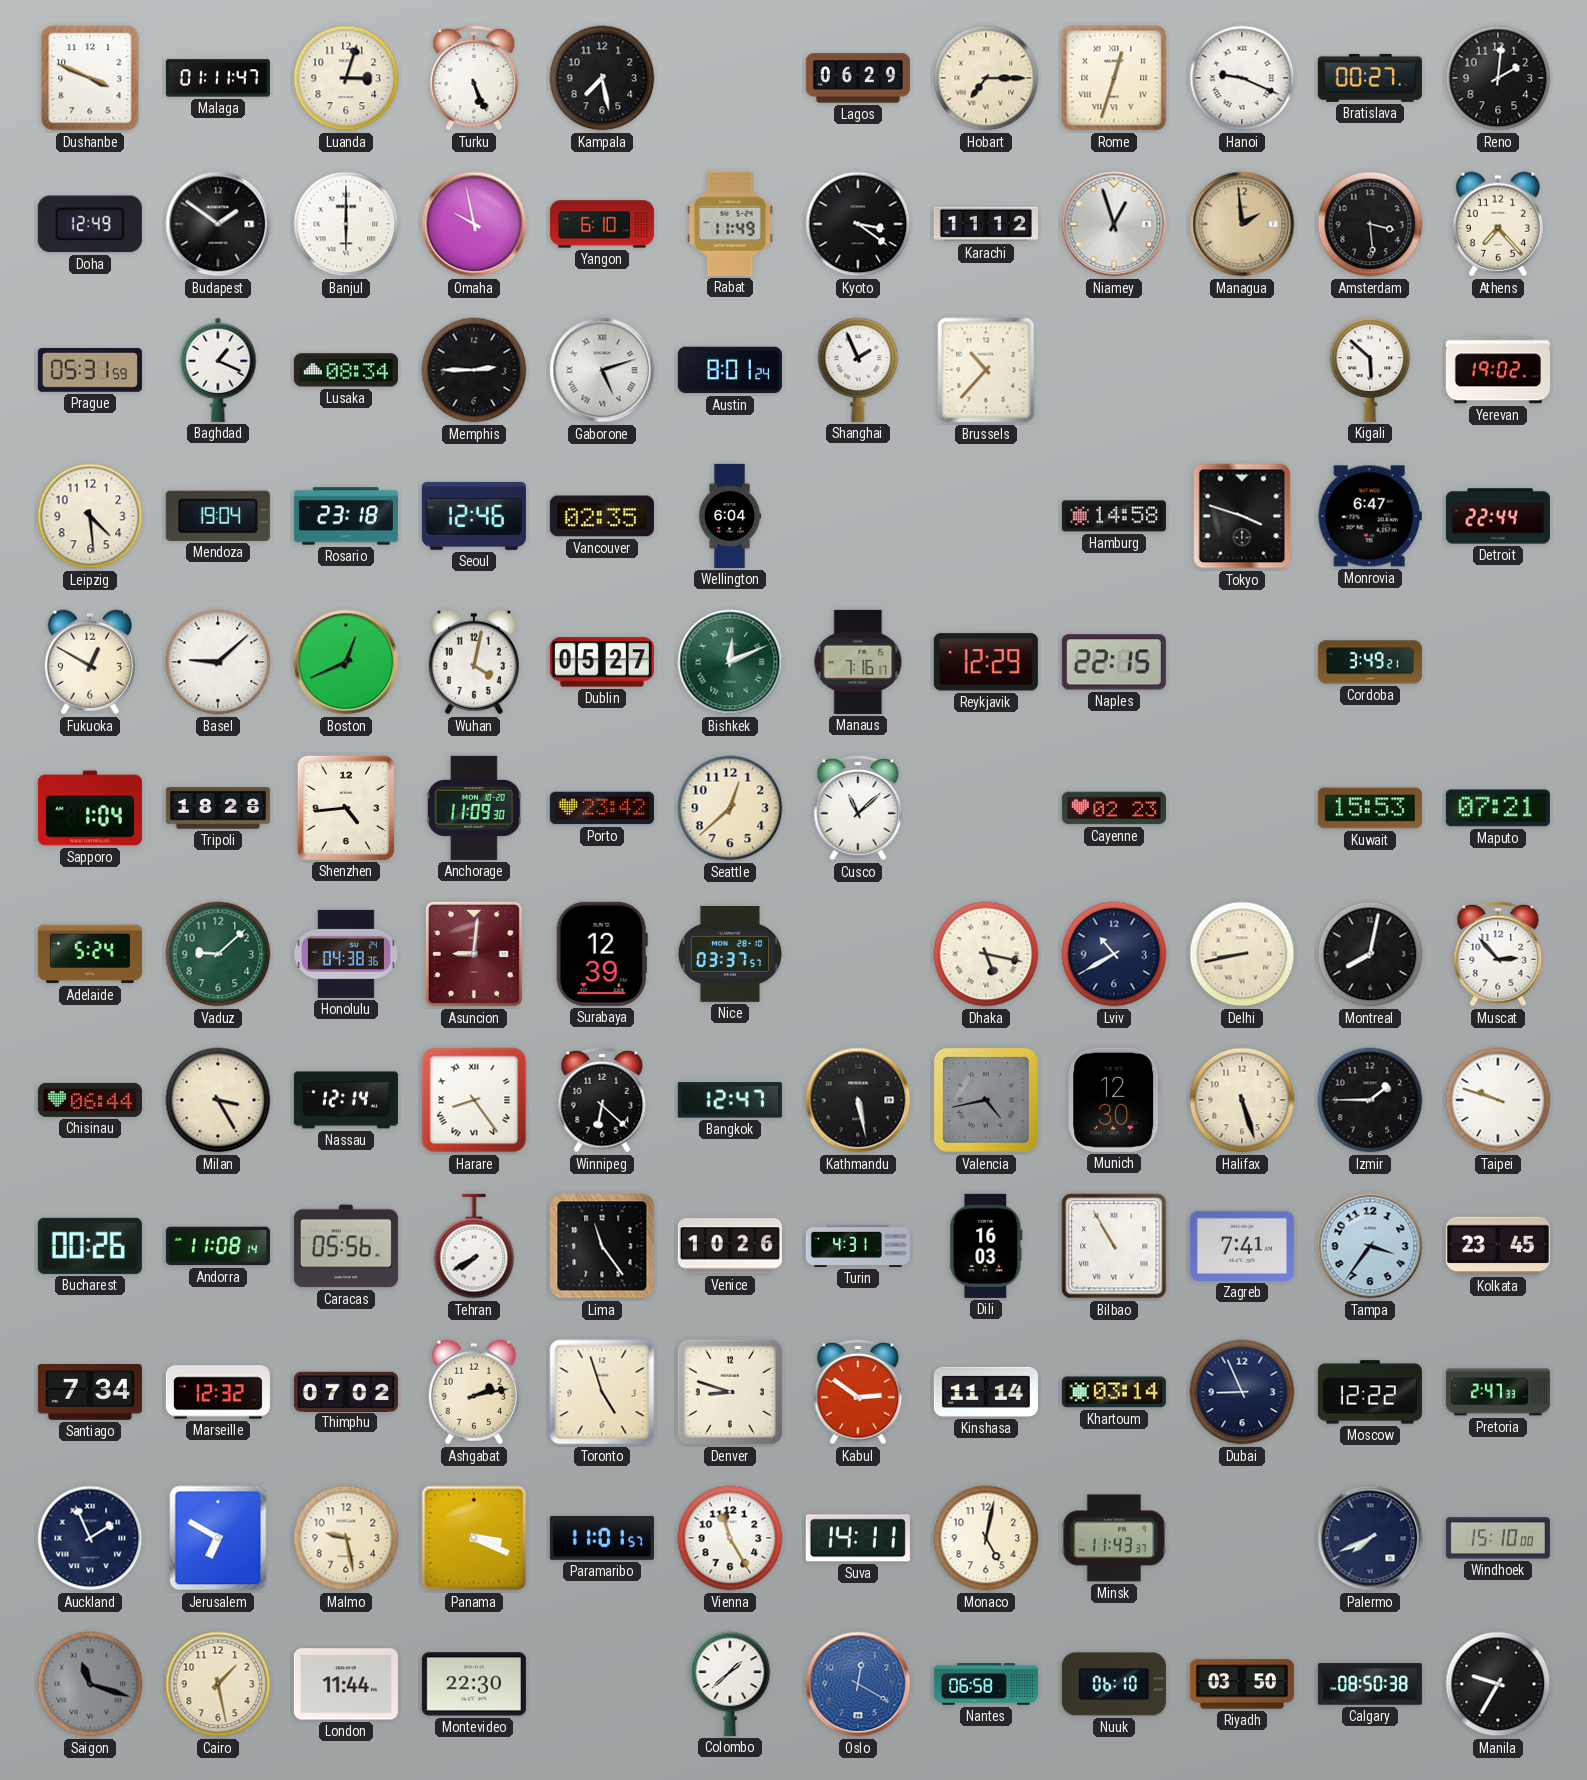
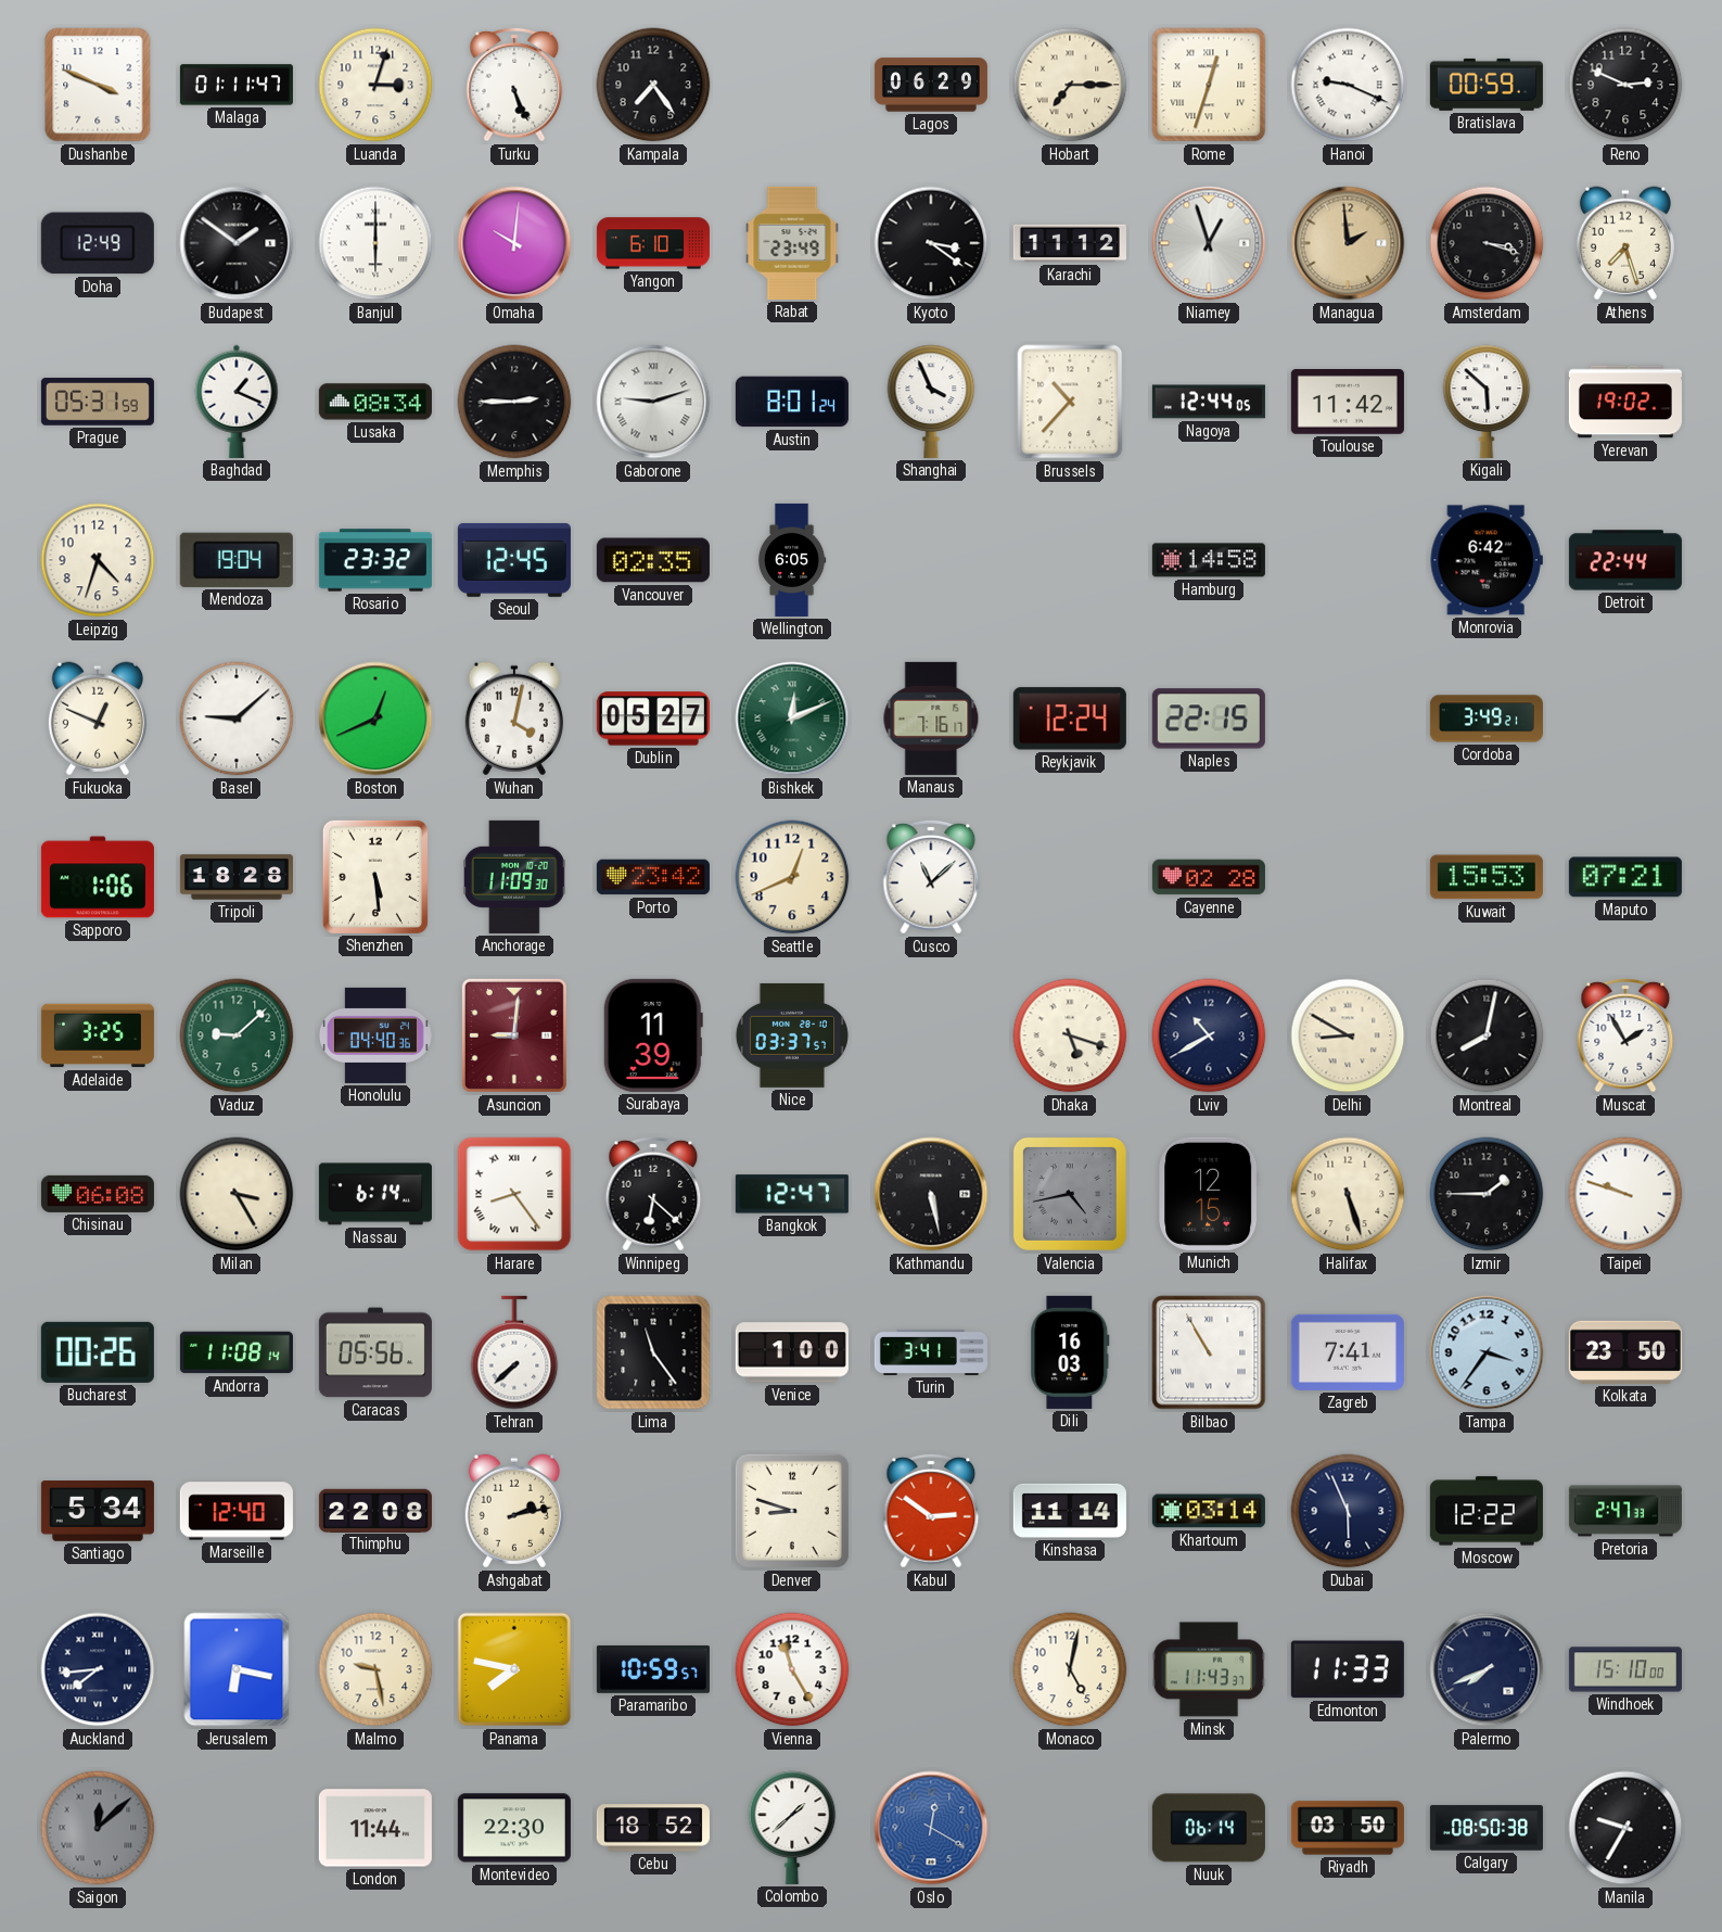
Kampala: 7:28 -> 7:24
Bratislava: 00:27 -> 00:59
Reno: 2:01 -> 2:49
Omaha: 9:58 -> 10:01
Rabat: 11:49 -> 23:49
Amsterdam: 3:29 -> 3:18
Athens: 7:23 -> 7:27
Gaborone: 5:12 -> 9:12
Shanghai: 1:56 -> 3:56
Nagoya: none -> 12:44
Toulouse: none -> 11:42
Leipzig: 4:29 -> 4:33
Rosario: 23:18 -> 23:32
Seoul: 12:46 -> 12:45
Wellington: 6:04 -> 6:05
Tokyo: 3:48 -> none
Monrovia: 6:47 -> 6:42
Fukuoka: 12:50 -> 12:49
Reykjavik: 12:29 -> 12:24
Sapporo: 1:04 -> 1:06
Shenzhen: 4:44 -> 5:29
Seattle: 12:38 -> 12:41
Cayenne: 02:23 -> 02:28
Adelaide: 5:24 -> 3:25
Honolulu: 04:38 -> 04:40
Surabaya: 12:39 -> 11:39
Dhaka: 5:17 -> 5:18
Delhi: 8:43 -> 8:50
Muscat: 2:53 -> 1:55
Chisinau: 06:44 -> 06:08
Nassau: 12:14 -> 6:14
Munich: 12:30 -> 12:15
Tehran: 7:40 -> 7:38
Venice: 10:26 -> 1:00
Turin: 4:31 -> 3:41
Kolkata: 23:45 -> 23:50
Santiago: 7:34 -> 5:34
Marseille: 12:32 -> 12:40
Thimphu: 07:02 -> 22:08
Toronto: 4:57 -> none
Dubai: 8:56 -> 5:56
Auckland: 1:56 -> 7:44
Jerusalem: 6:50 -> 6:17
Panama: 3:19 -> 7:47
Paramaribo: 11:01 -> 10:59
Suva: 14:11 -> none
Edmonton: none -> 11:33
Saigon: 11:18 -> 12:08
Cairo: 1:28 -> none
Cebu: none -> 18:52
Nantes: 06:58 -> none
Nuuk: 06:10 -> 06:14
